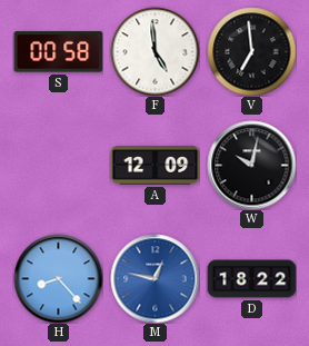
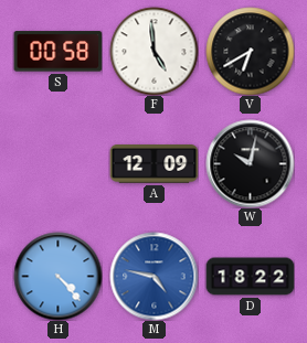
V: 6:59 -> 6:40
H: 8:23 -> 4:23
M: 12:47 -> 4:47
